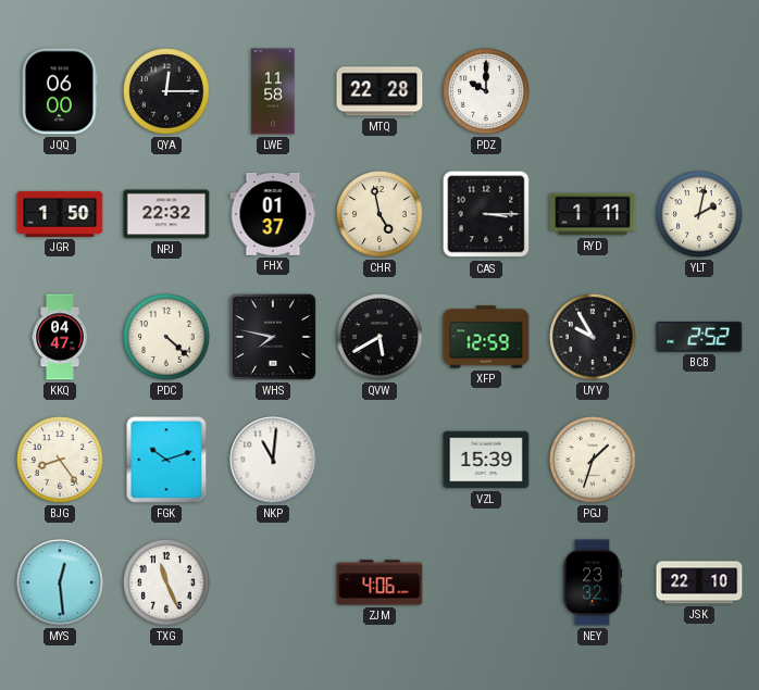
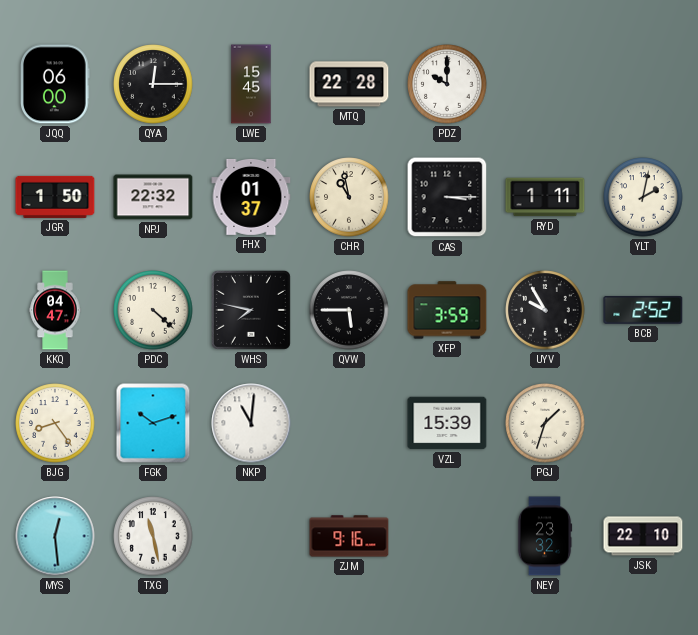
LWE: 11:58 -> 15:45
CHR: 4:58 -> 10:58
QVW: 5:40 -> 5:45
XFP: 12:59 -> 3:59
TXG: 11:26 -> 11:28
ZJM: 4:06 -> 9:16
